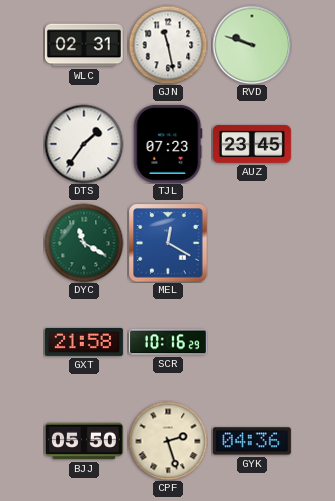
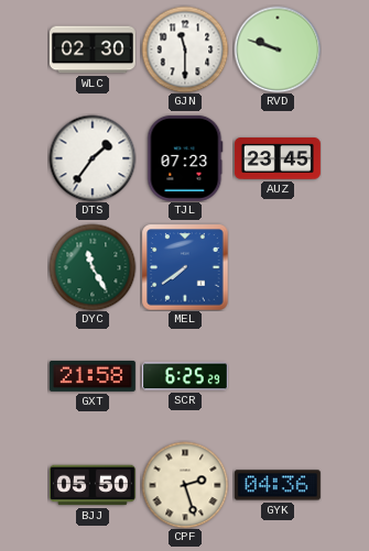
WLC: 02:31 -> 02:30
GJN: 11:28 -> 11:30
DYC: 11:20 -> 11:25
MEL: 12:20 -> 7:39
SCR: 10:16 -> 6:25
